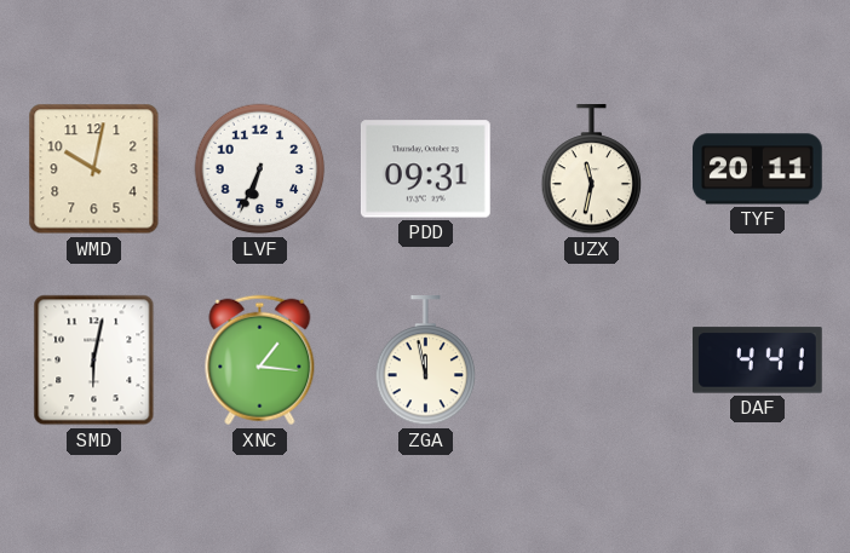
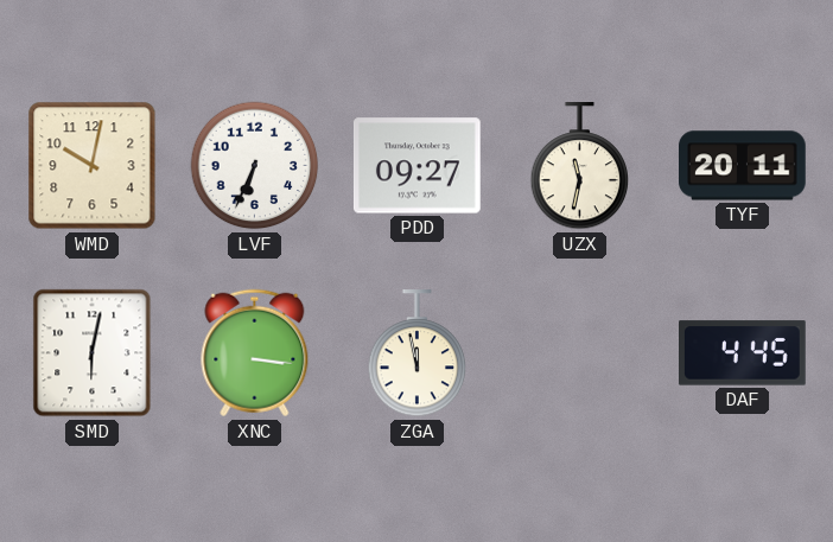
PDD: 09:31 -> 09:27
XNC: 1:16 -> 3:16
DAF: 4:41 -> 4:45
